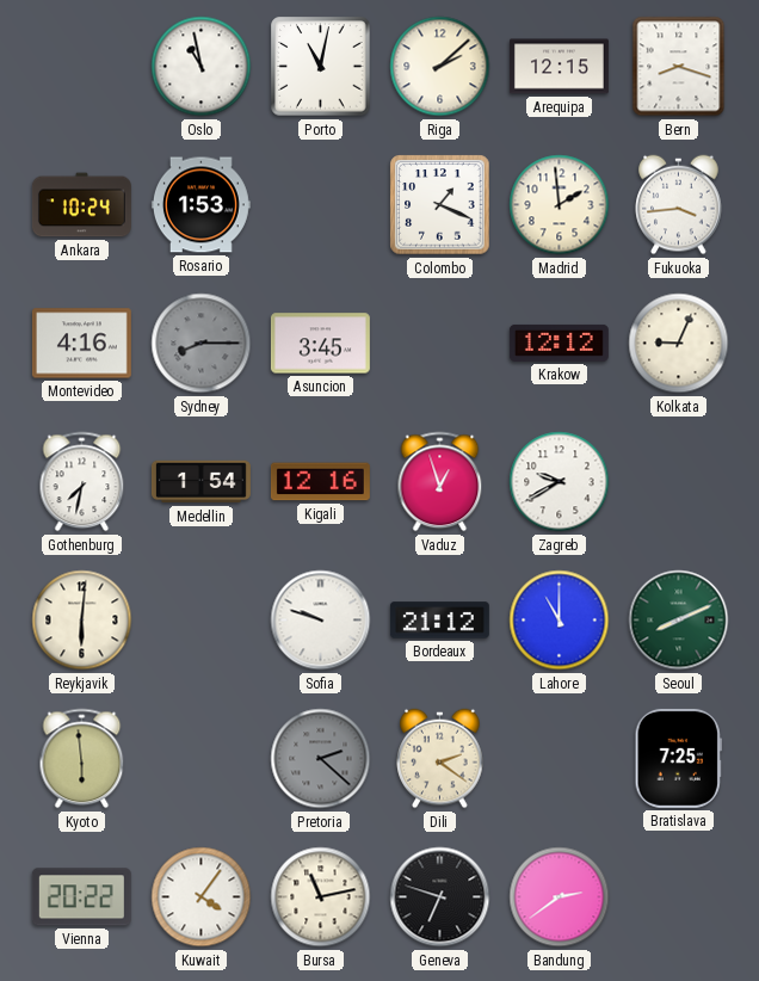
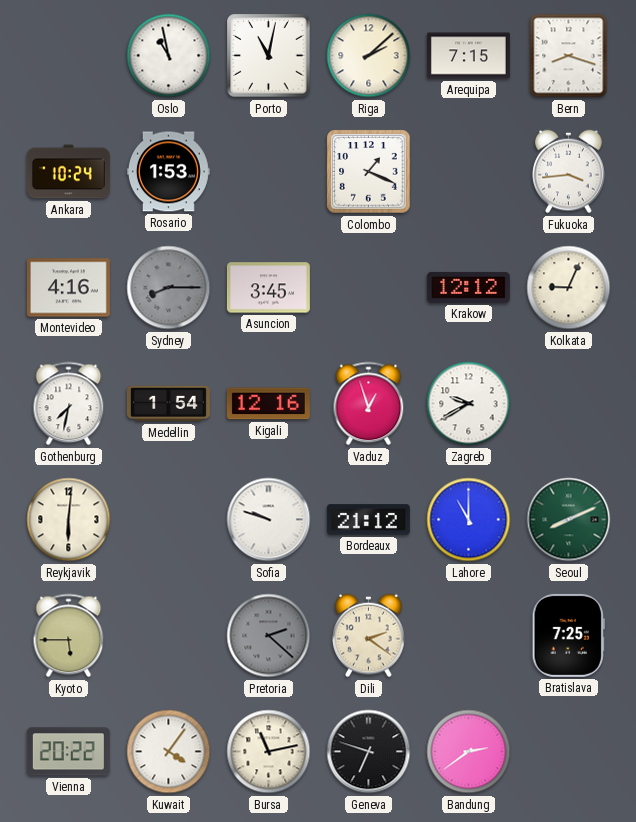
Arequipa: 12:15 -> 7:15
Madrid: 1:59 -> none
Kyoto: 5:59 -> 5:45
